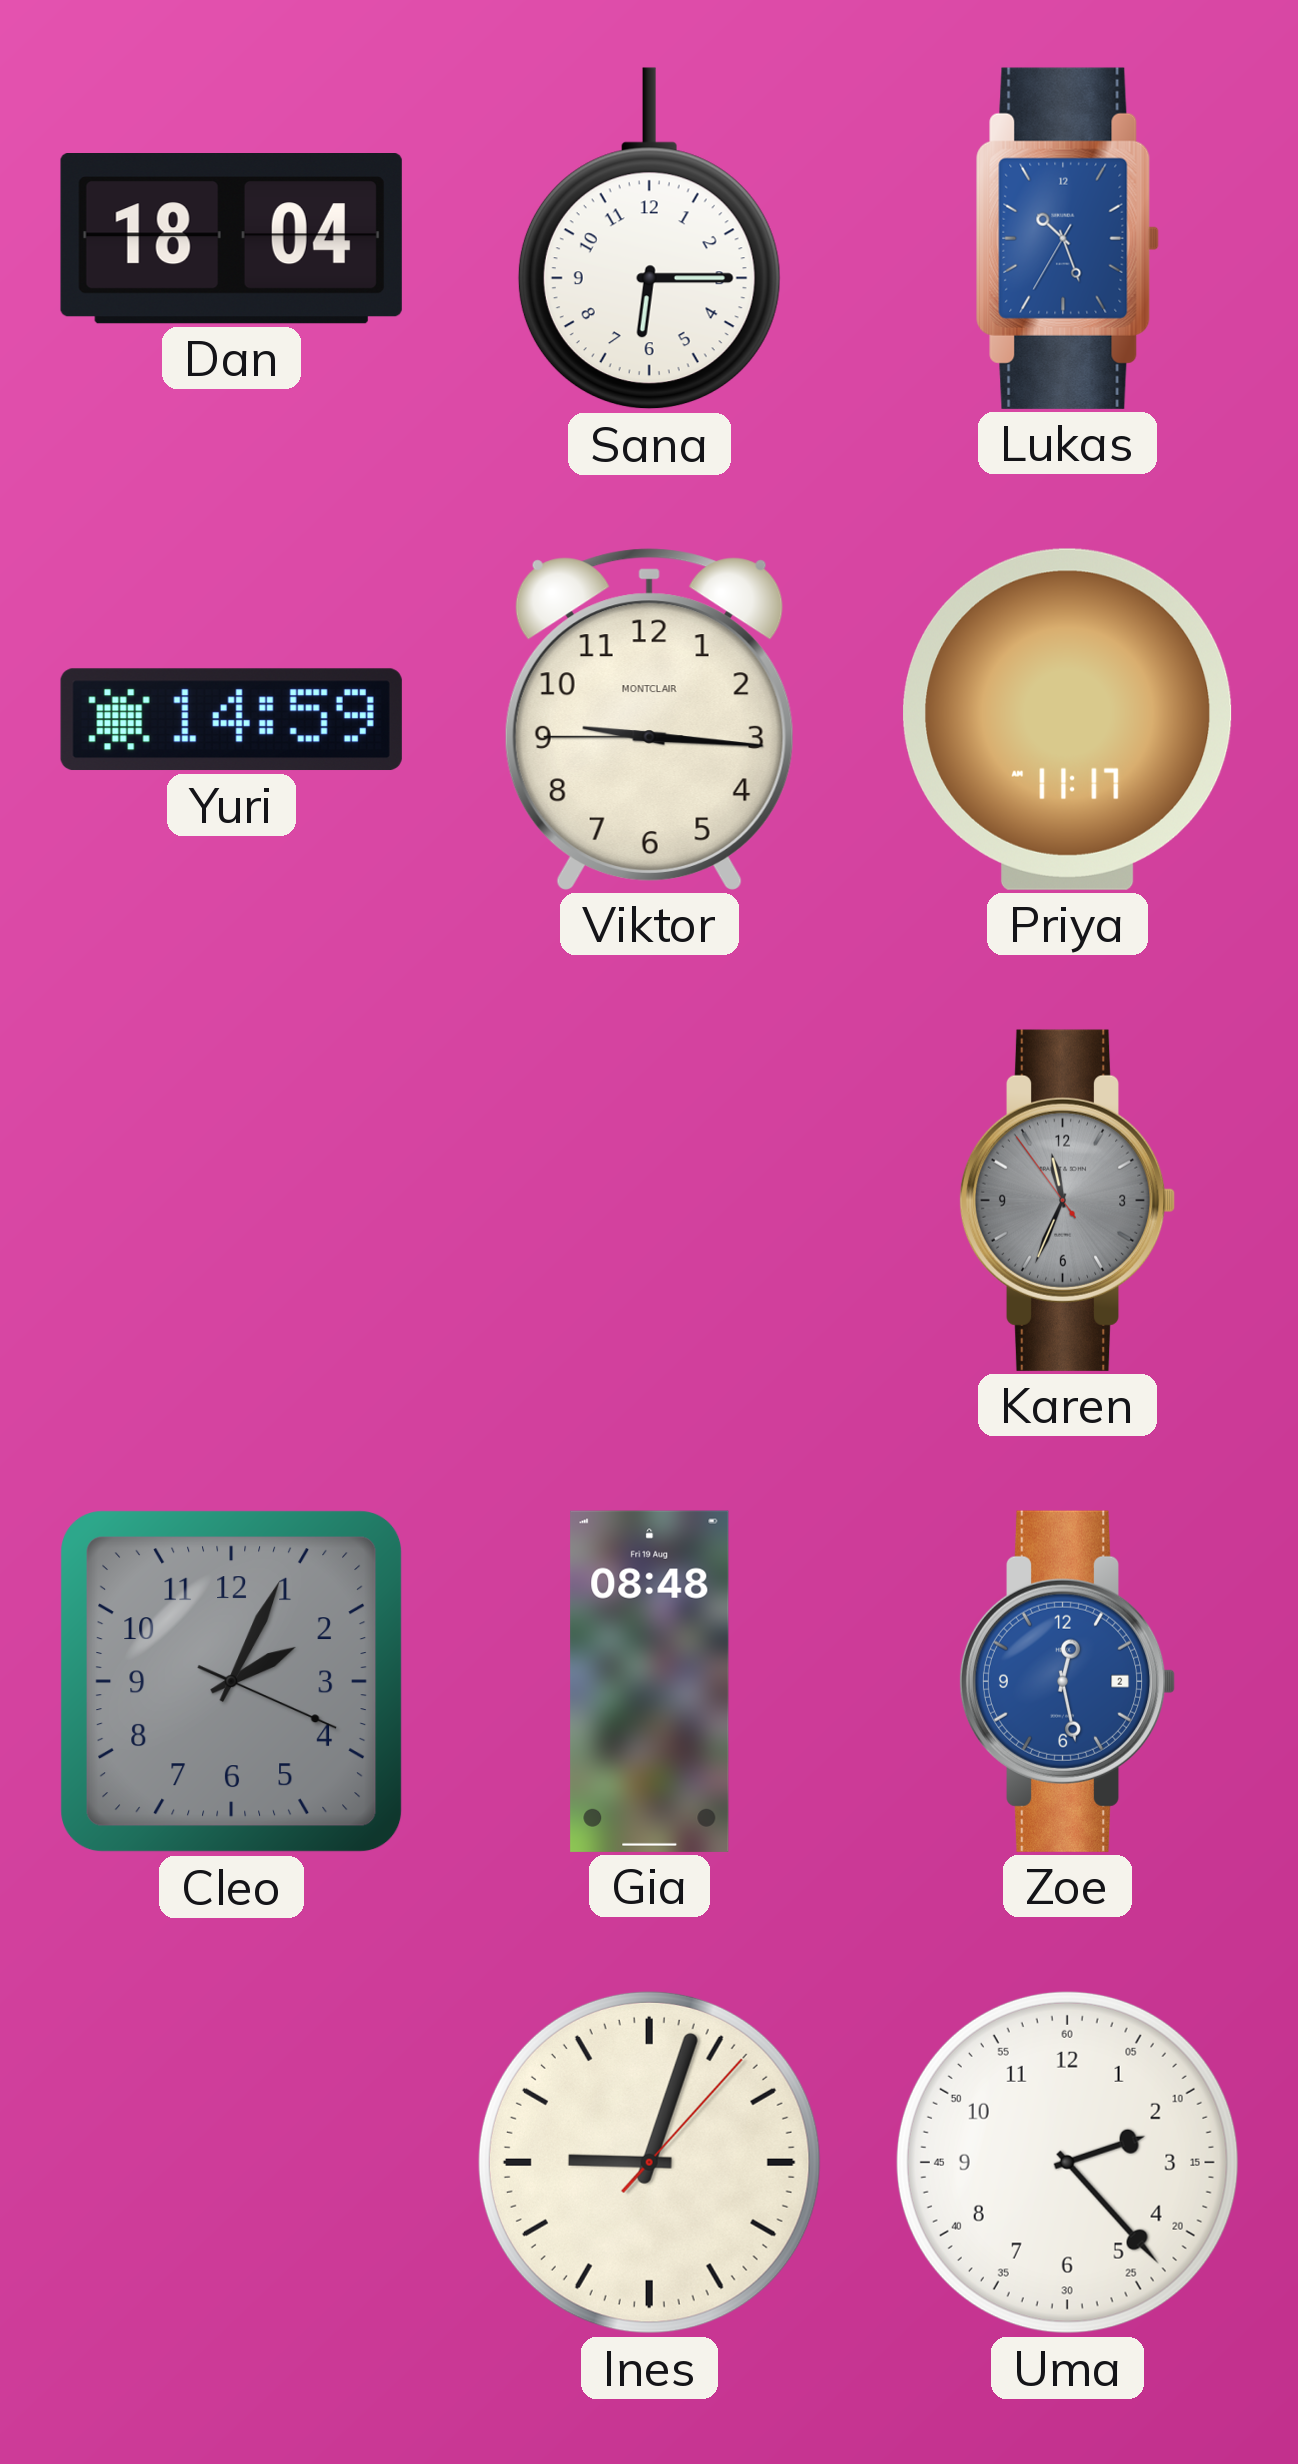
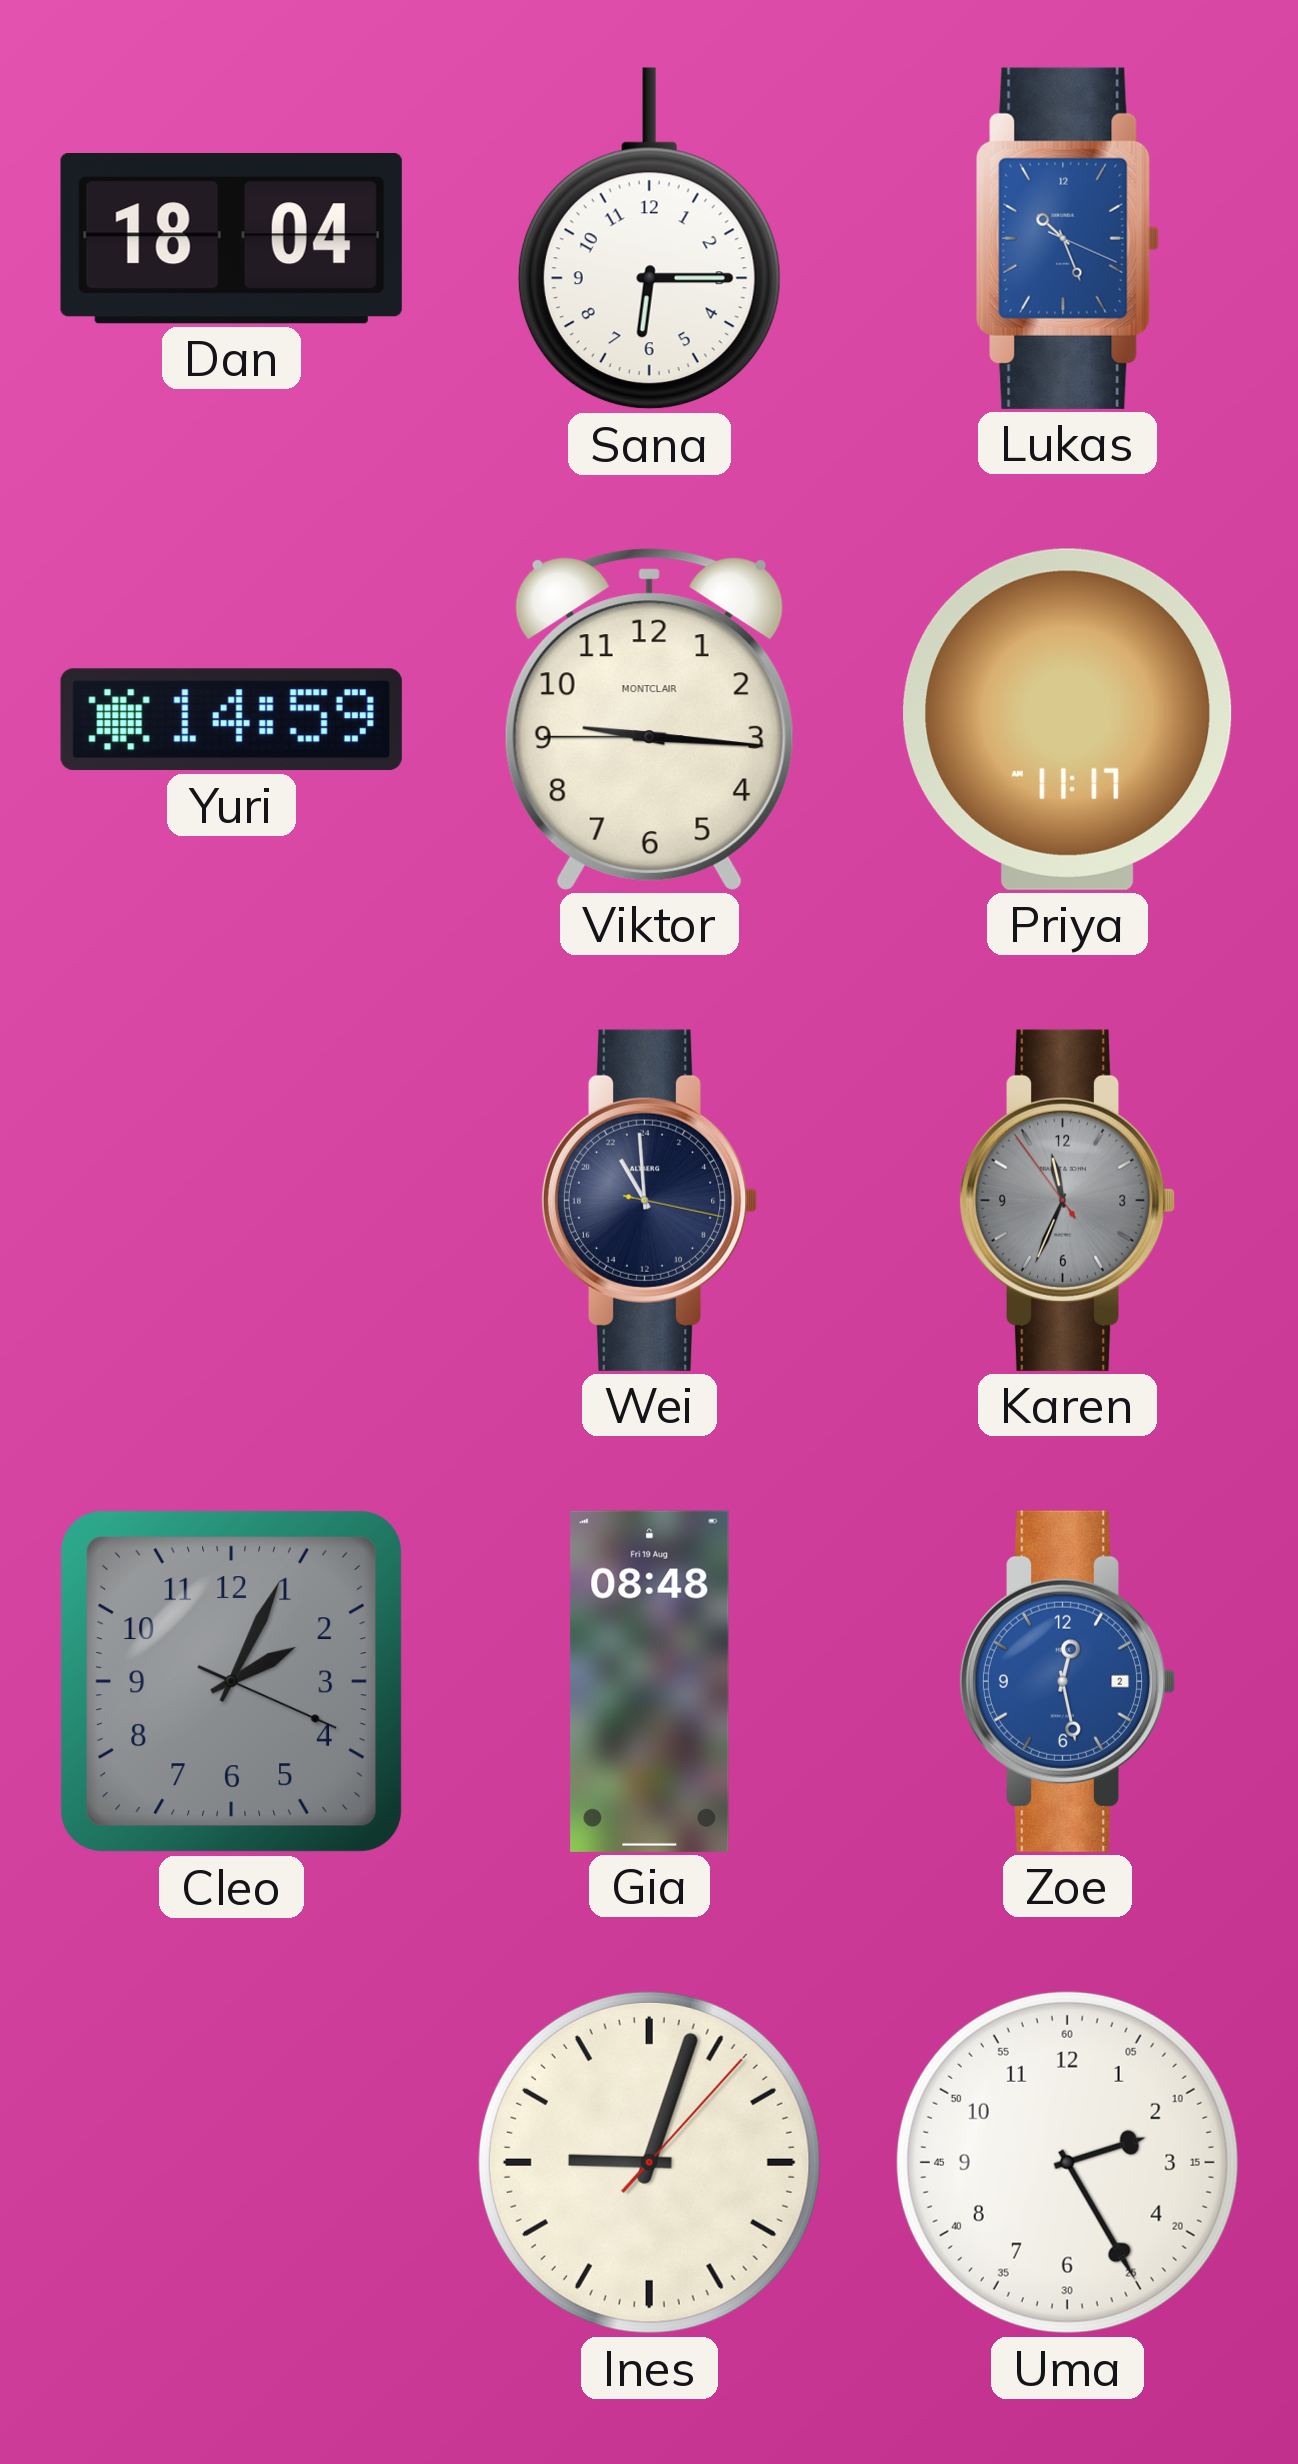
Lukas: 10:26:35 -> 10:26:19
Wei: none -> 21:59
Uma: 2:23 -> 2:25
